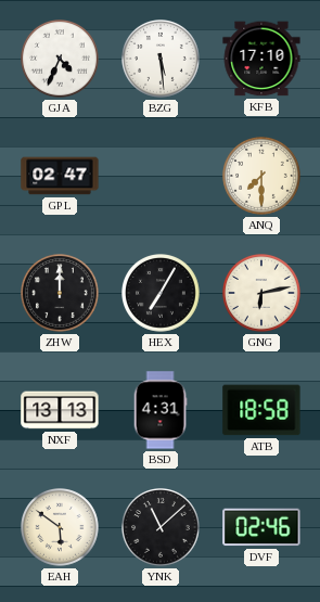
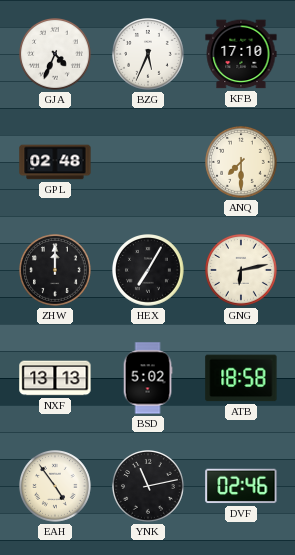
BZG: 5:29 -> 5:34
GPL: 02:47 -> 02:48
BSD: 4:31 -> 5:02
EAH: 5:51 -> 4:54
YNK: 11:08 -> 11:13
